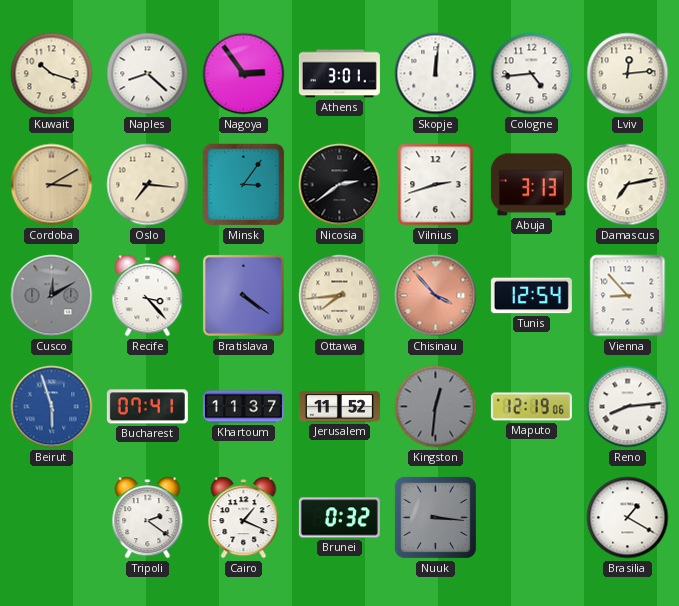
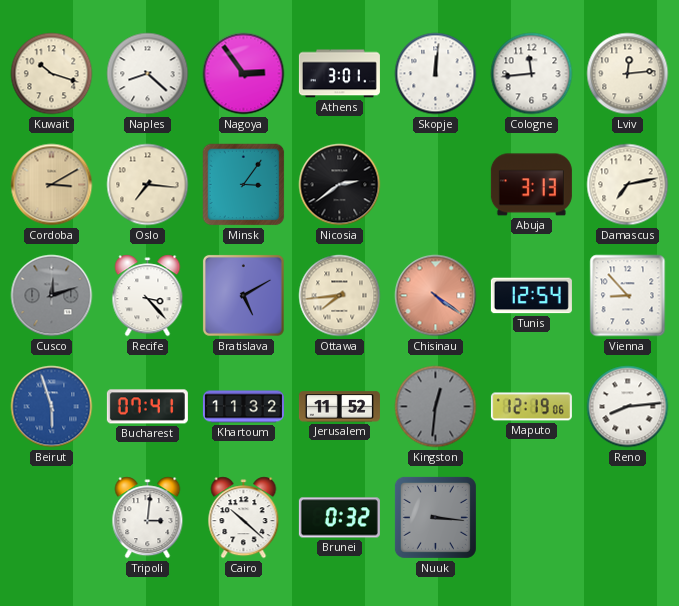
Cologne: 4:44 -> 11:44
Vilnius: 2:42 -> none
Cusco: 12:10 -> 12:12
Bratislava: 4:21 -> 5:10
Chisinau: 3:53 -> 4:21
Khartoum: 11:37 -> 11:32
Tripoli: 2:21 -> 3:01
Cairo: 1:19 -> 10:22
Brasilia: 1:20 -> none
